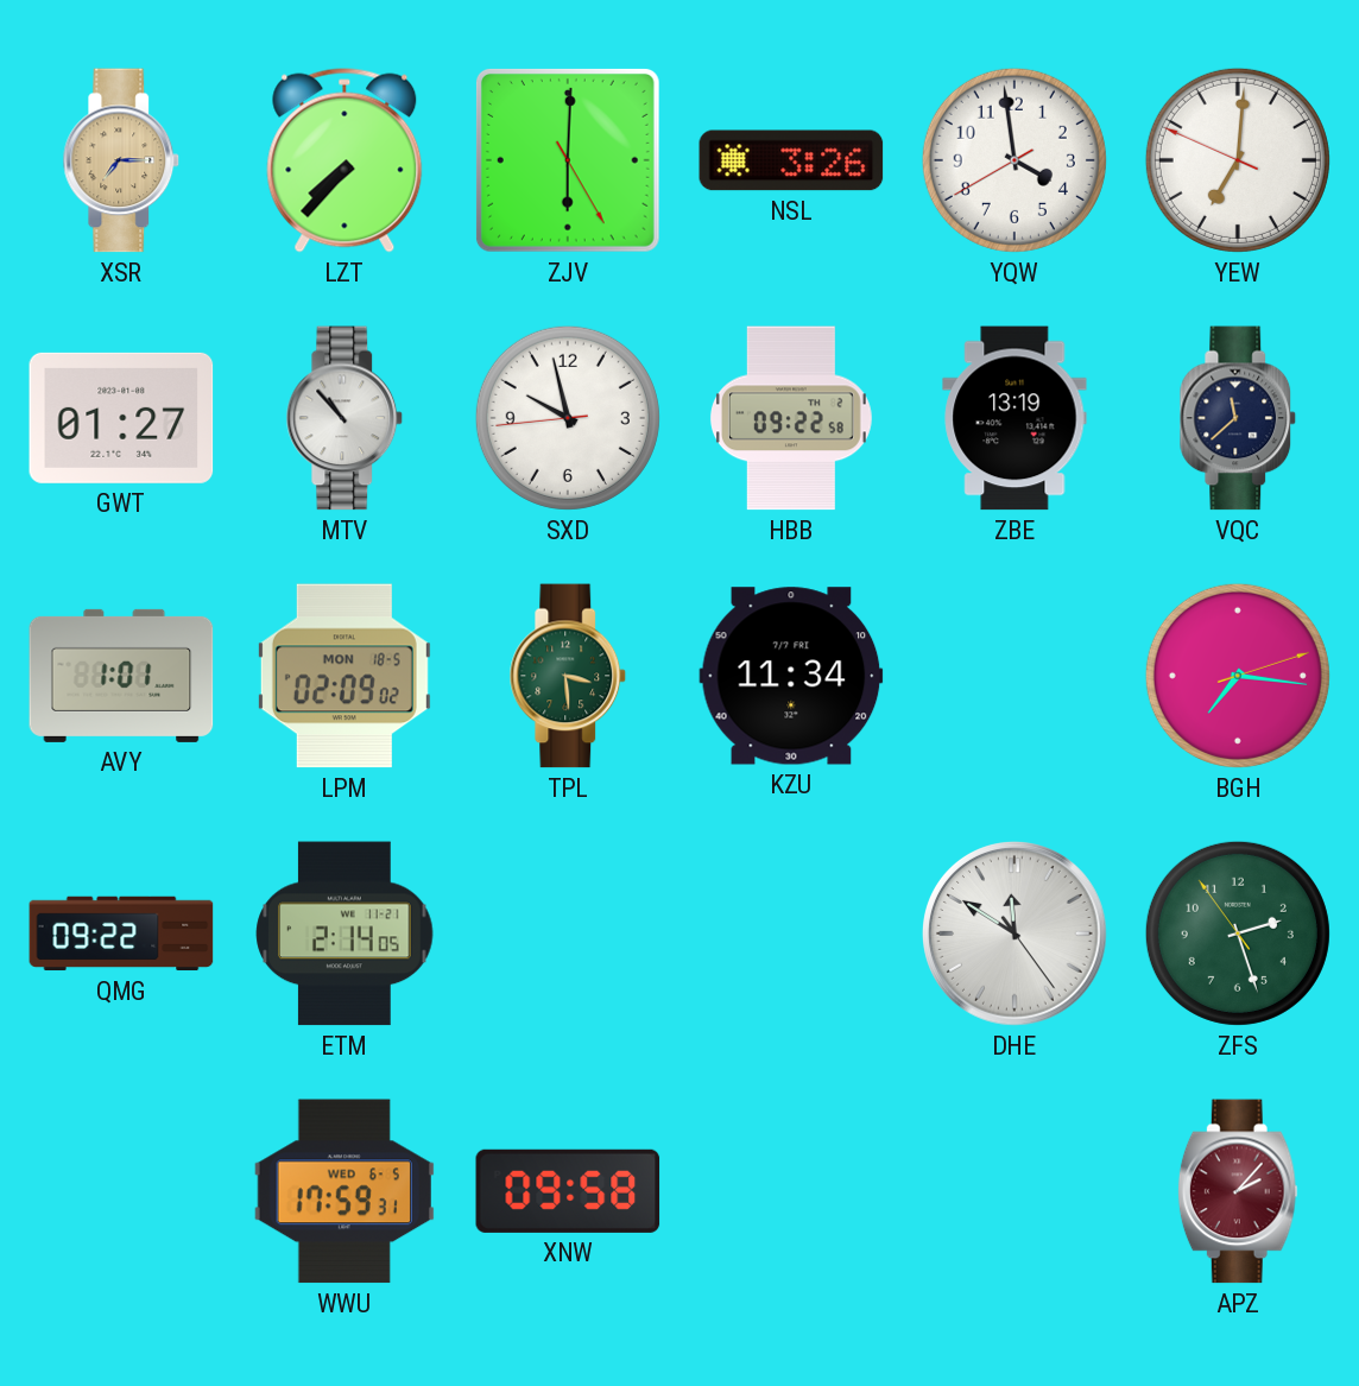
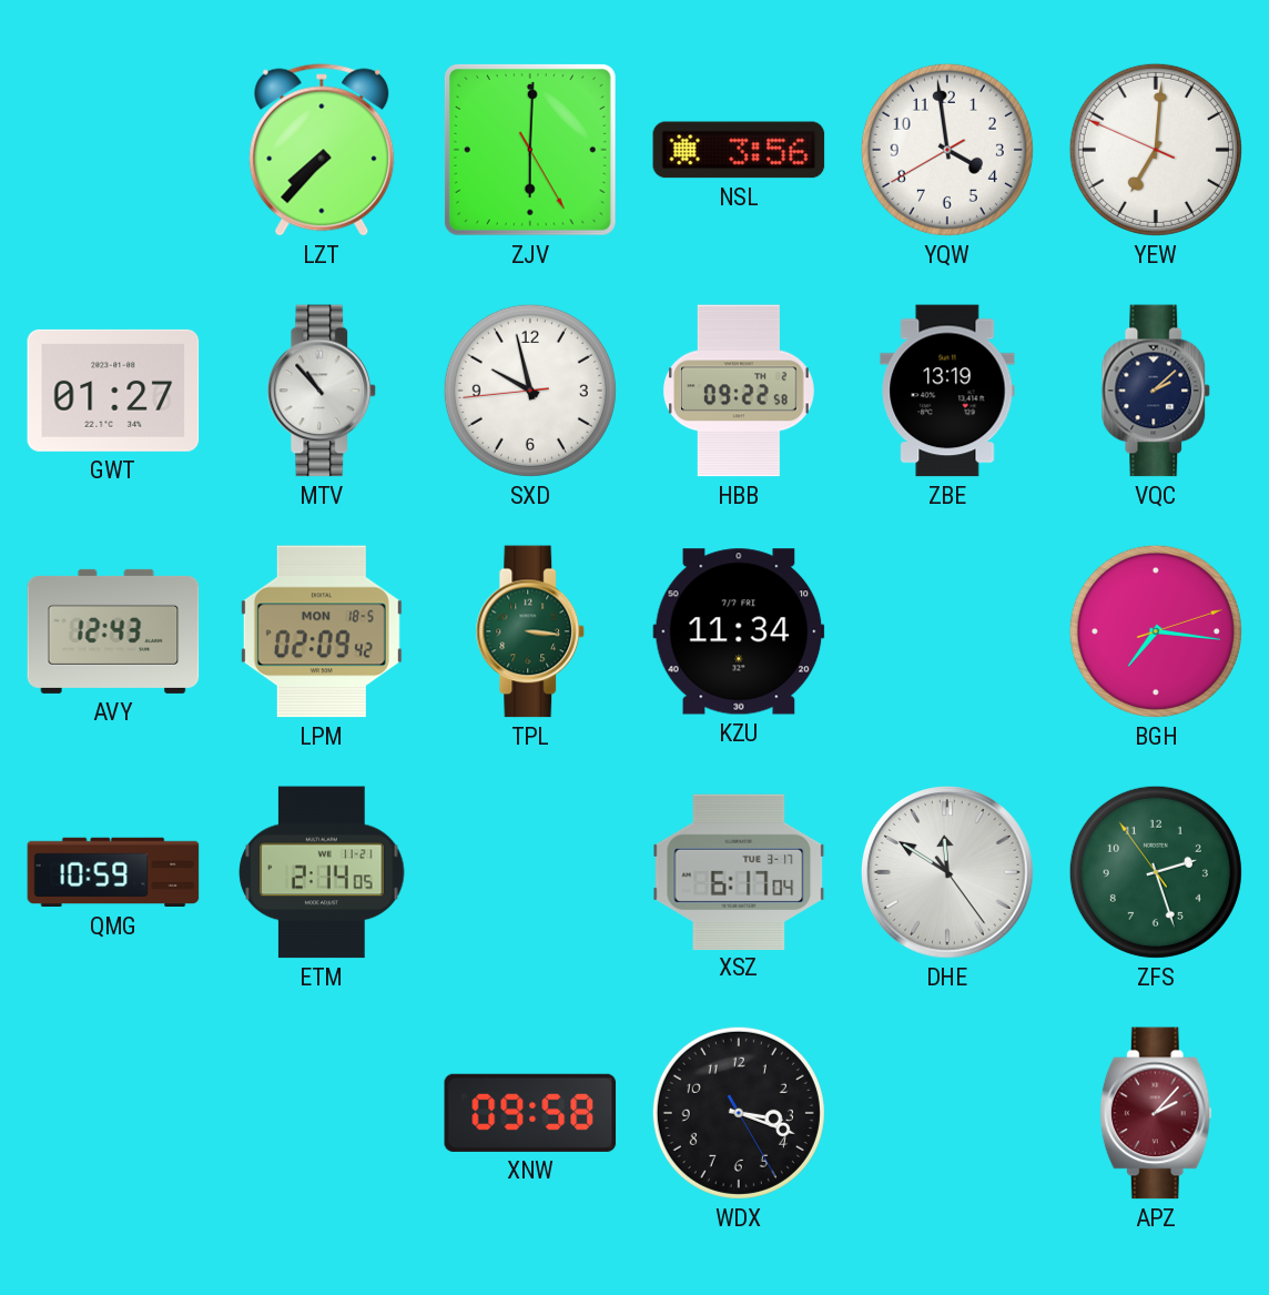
XSR: 7:15 -> none
NSL: 3:26 -> 3:56
VQC: 11:38 -> 2:08
AVY: 1:01 -> 12:43
LPM: 02:09:02 -> 02:09:42
TPL: 3:29 -> 3:16
QMG: 09:22 -> 10:59
XSZ: none -> 6:17
WWU: 17:59 -> none
WDX: none -> 3:18
